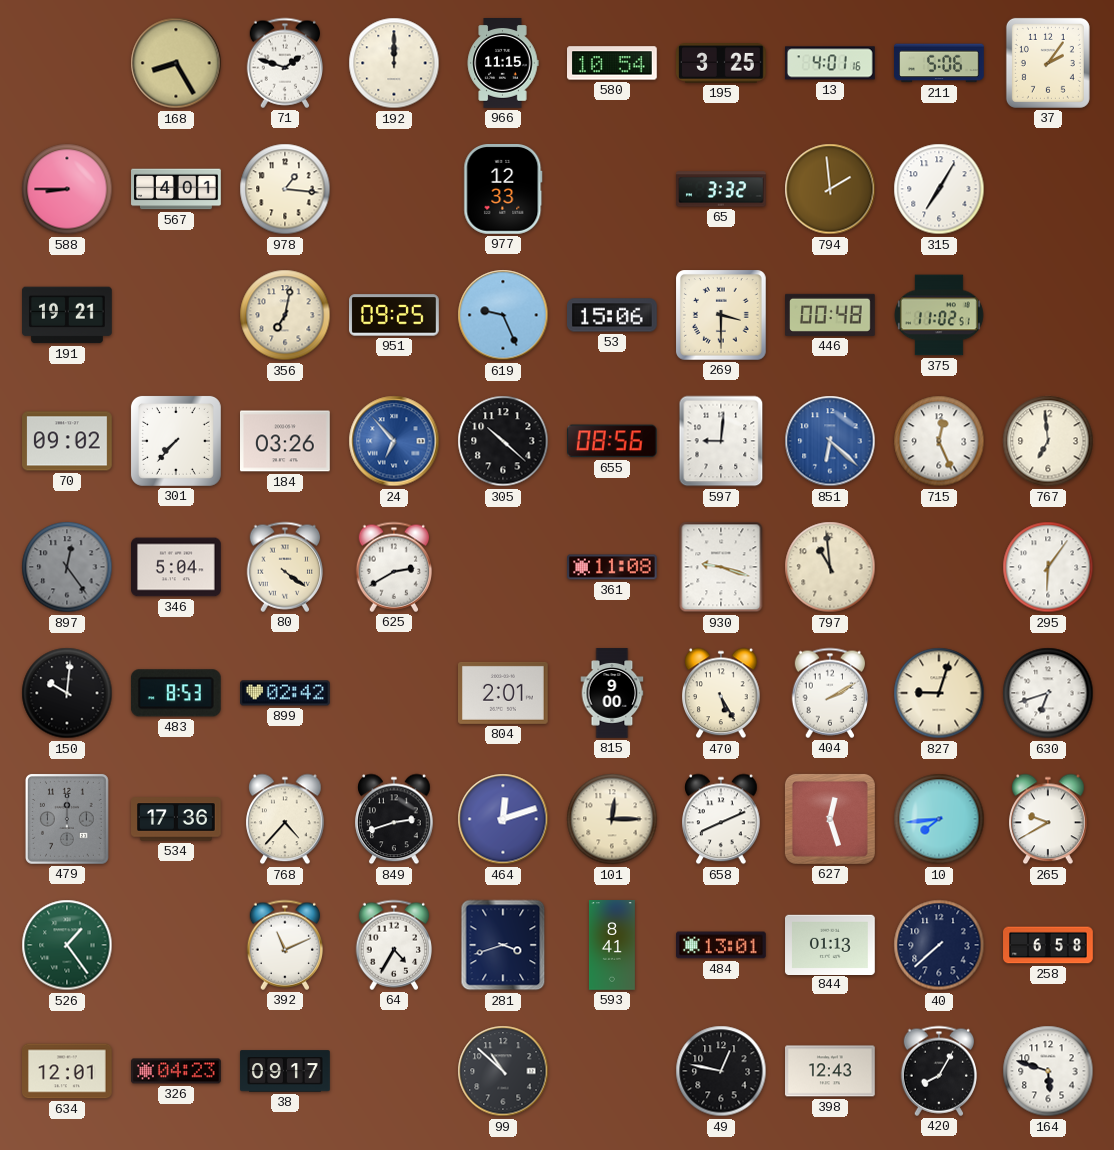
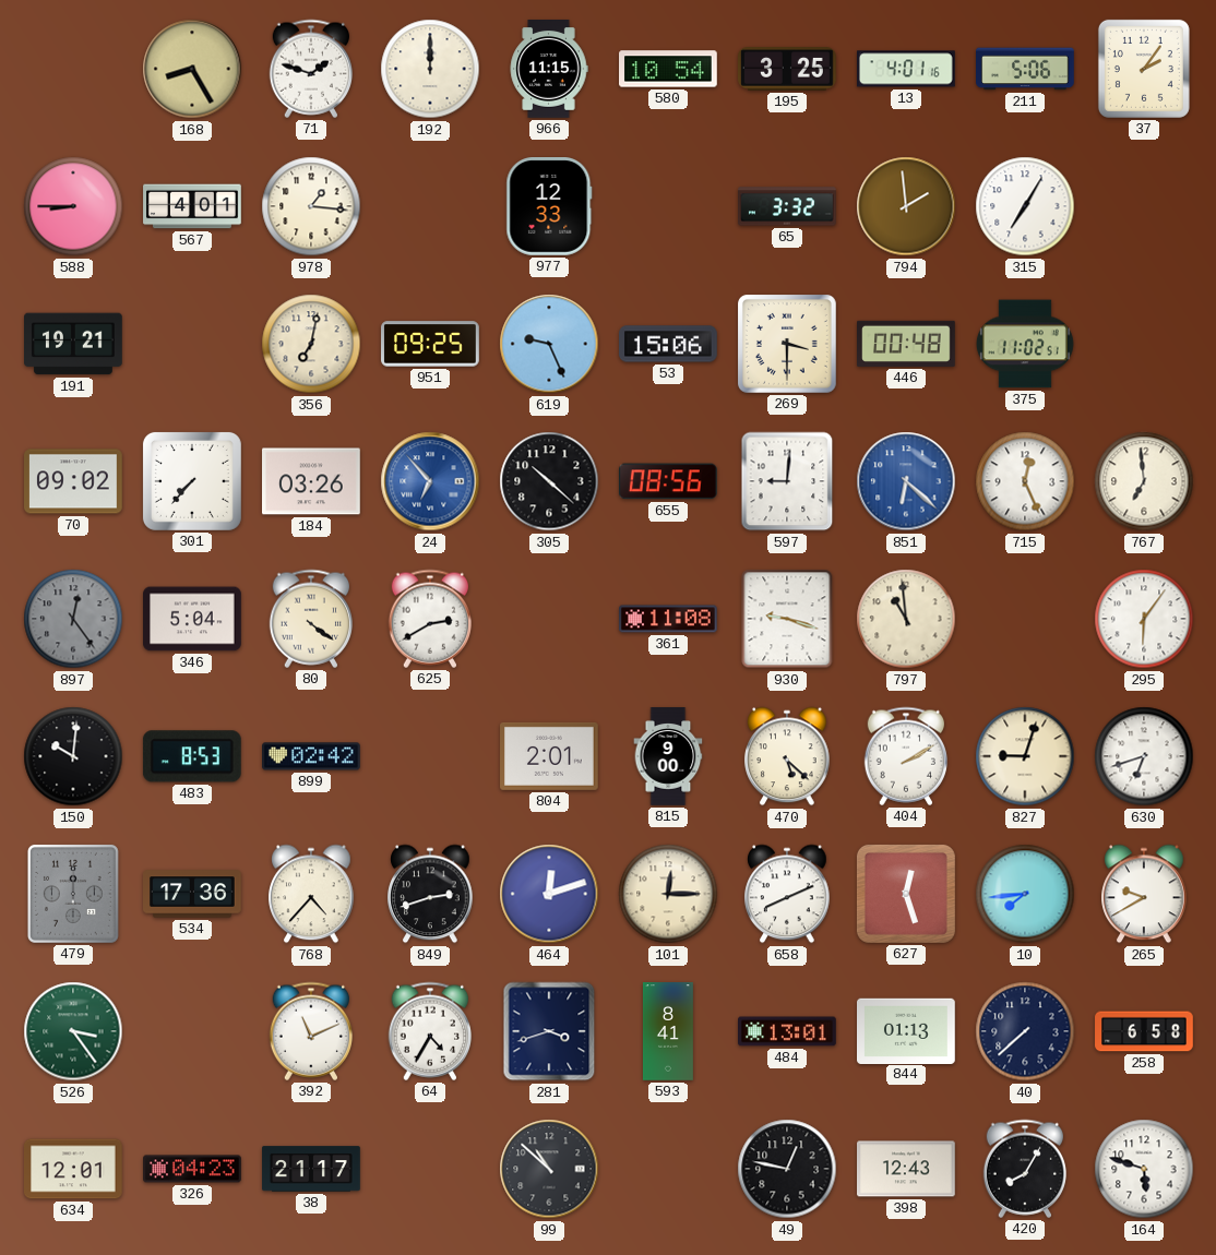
470: 5:25 -> 5:22
526: 1:24 -> 3:24
38: 09:17 -> 21:17
